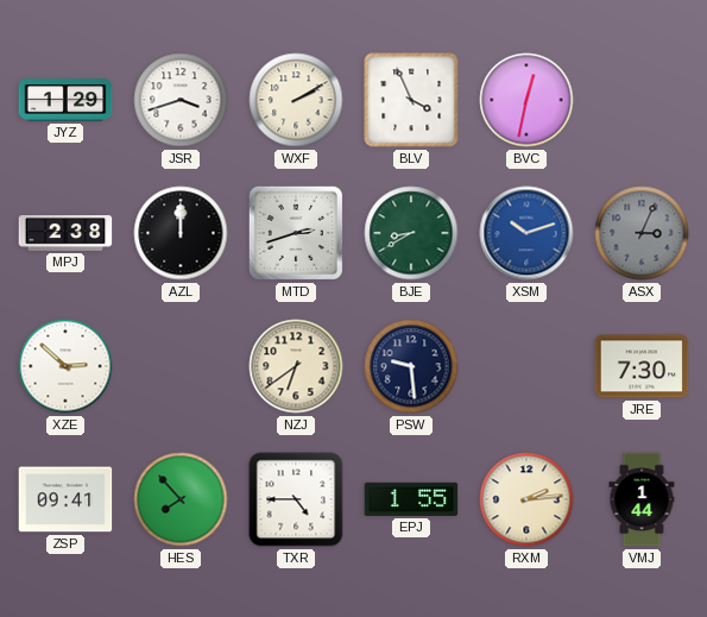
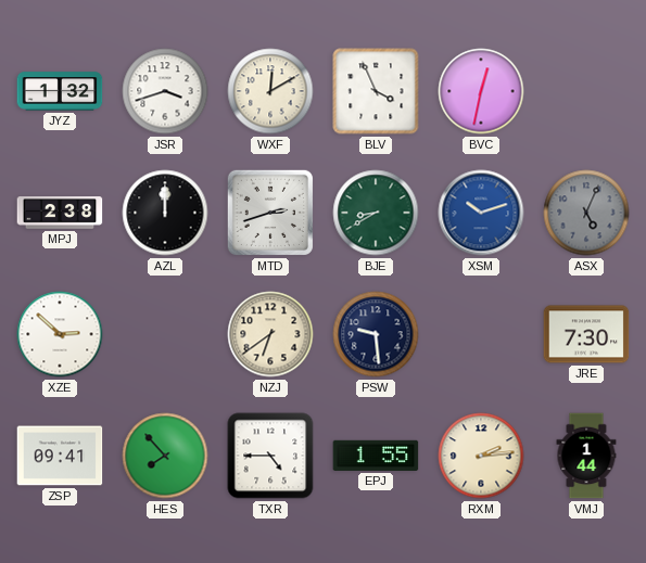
JYZ: 1:29 -> 1:32
WXF: 2:10 -> 12:10
ASX: 3:04 -> 5:04
